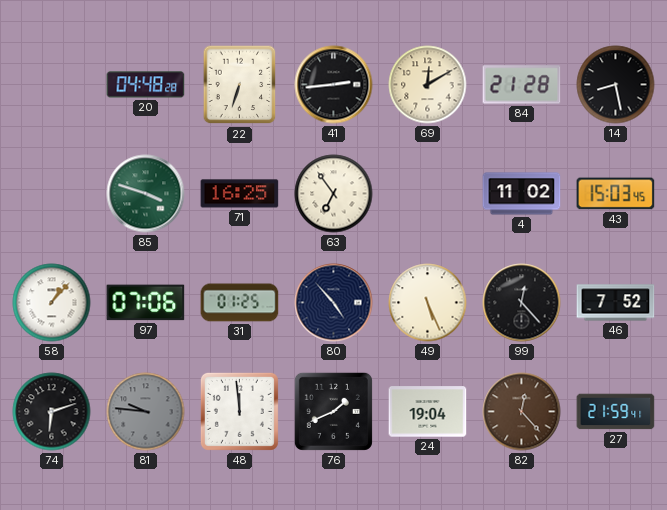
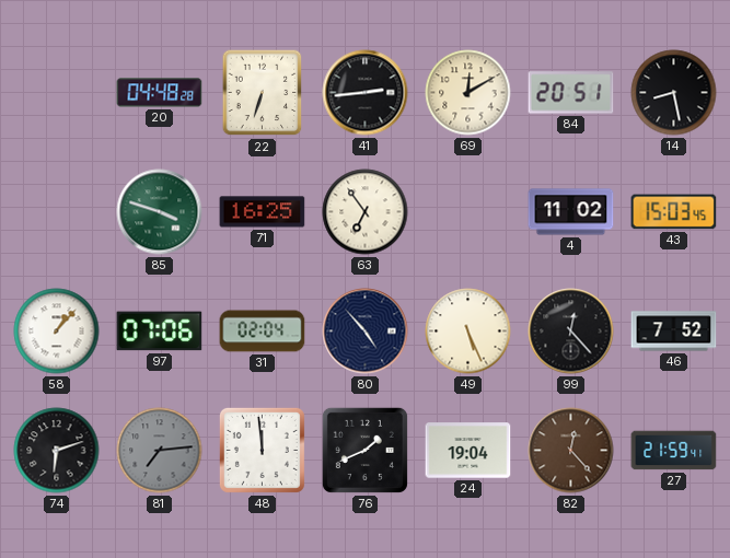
84: 21:28 -> 20:51
31: 01:25 -> 02:04
81: 9:46 -> 7:14
